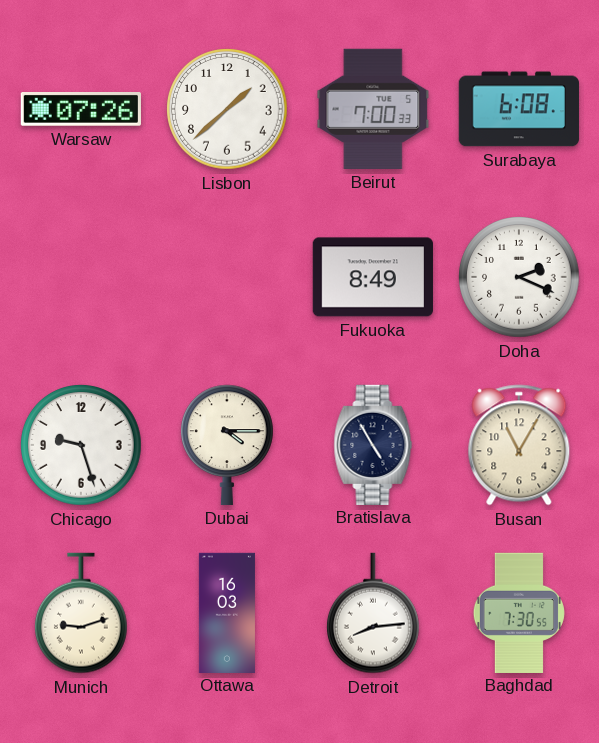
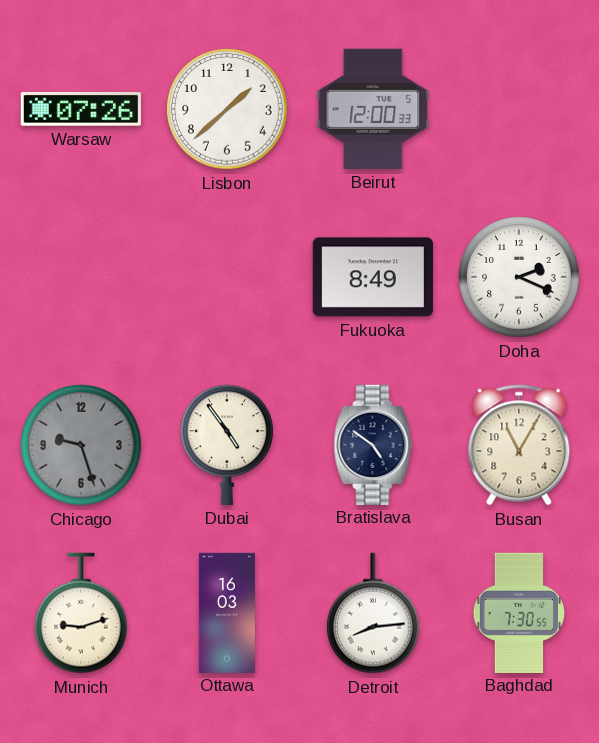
Beirut: 7:00 -> 12:00
Surabaya: 6:08 -> none
Chicago dial: white -> grey
Dubai: 4:15 -> 4:54
Bratislava: 4:55 -> 4:51
